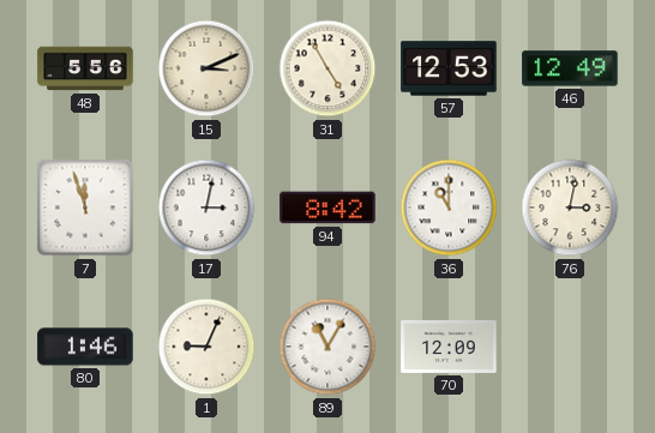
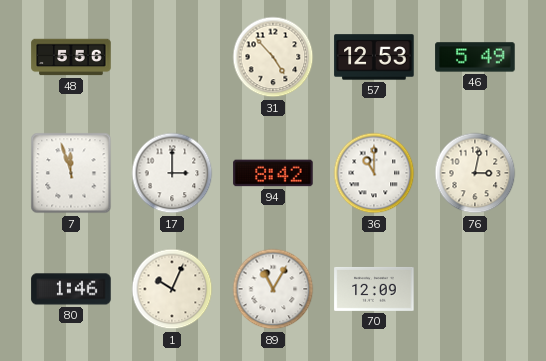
15: 3:11 -> none
31: 4:55 -> 4:53
46: 12:49 -> 5:49
17: 3:02 -> 3:00
1: 9:04 -> 10:04
